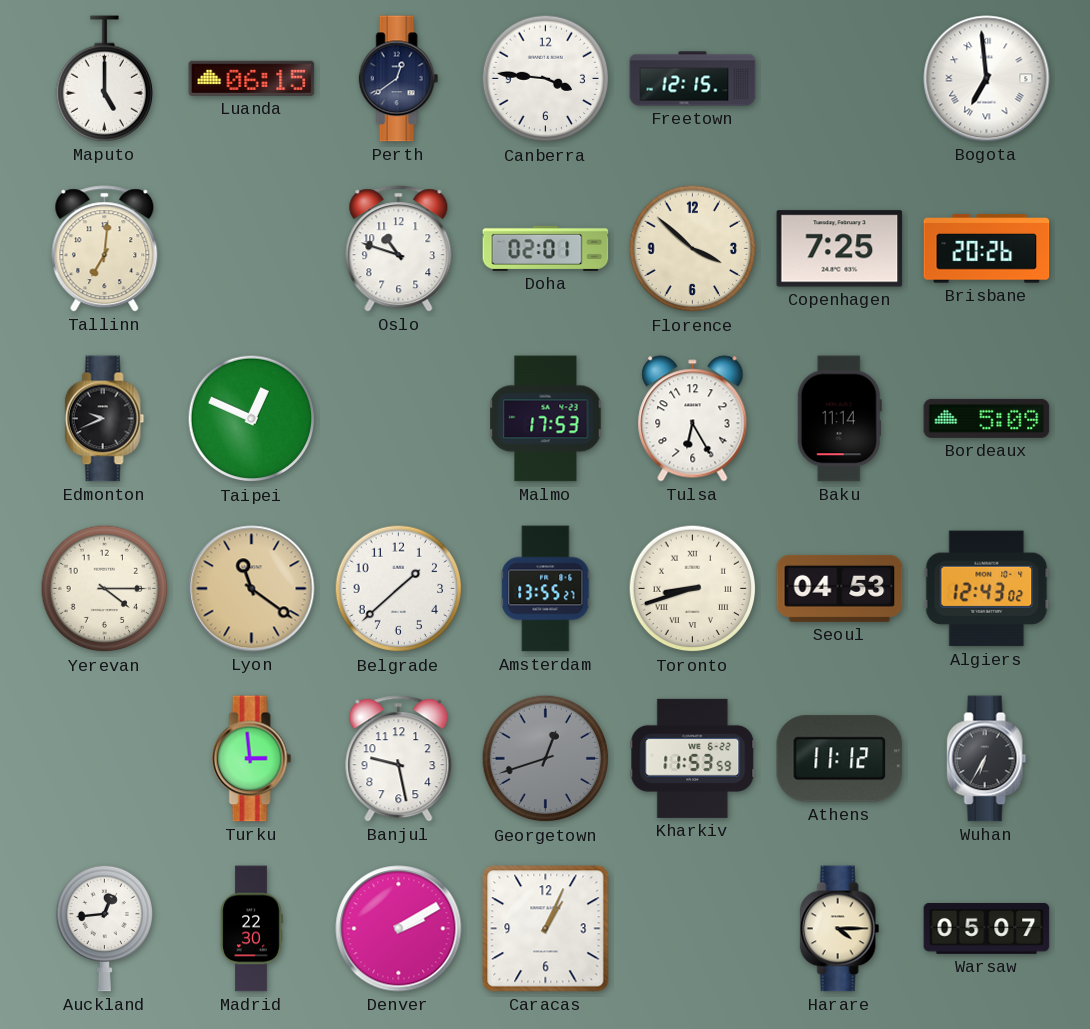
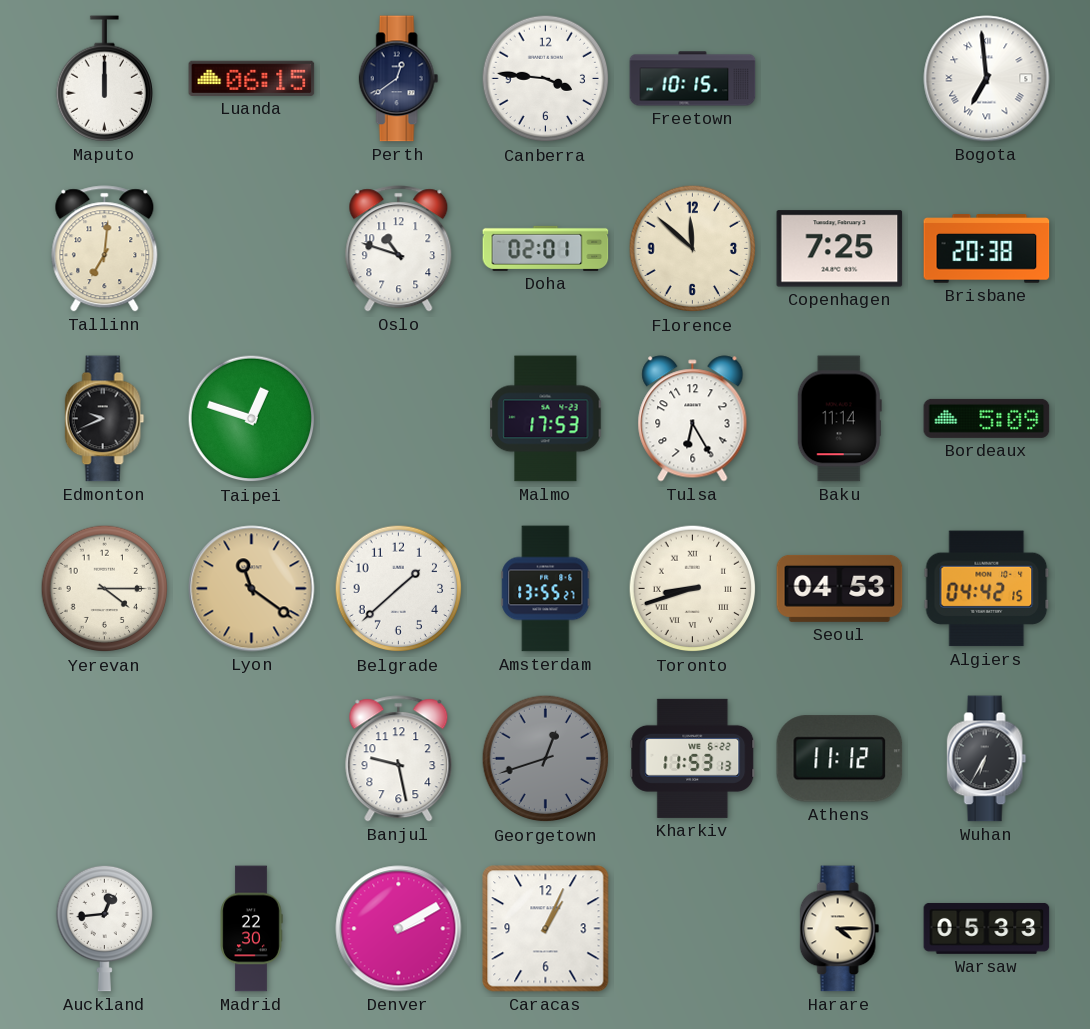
Maputo: 5:00 -> 12:00
Freetown: 12:15 -> 10:15
Florence: 3:52 -> 11:52
Brisbane: 20:26 -> 20:38
Taipei: 12:49 -> 12:48
Algiers: 12:43 -> 04:42
Turku: 2:59 -> none
Kharkiv: 11:53:59 -> 11:53:13
Warsaw: 05:07 -> 05:33
